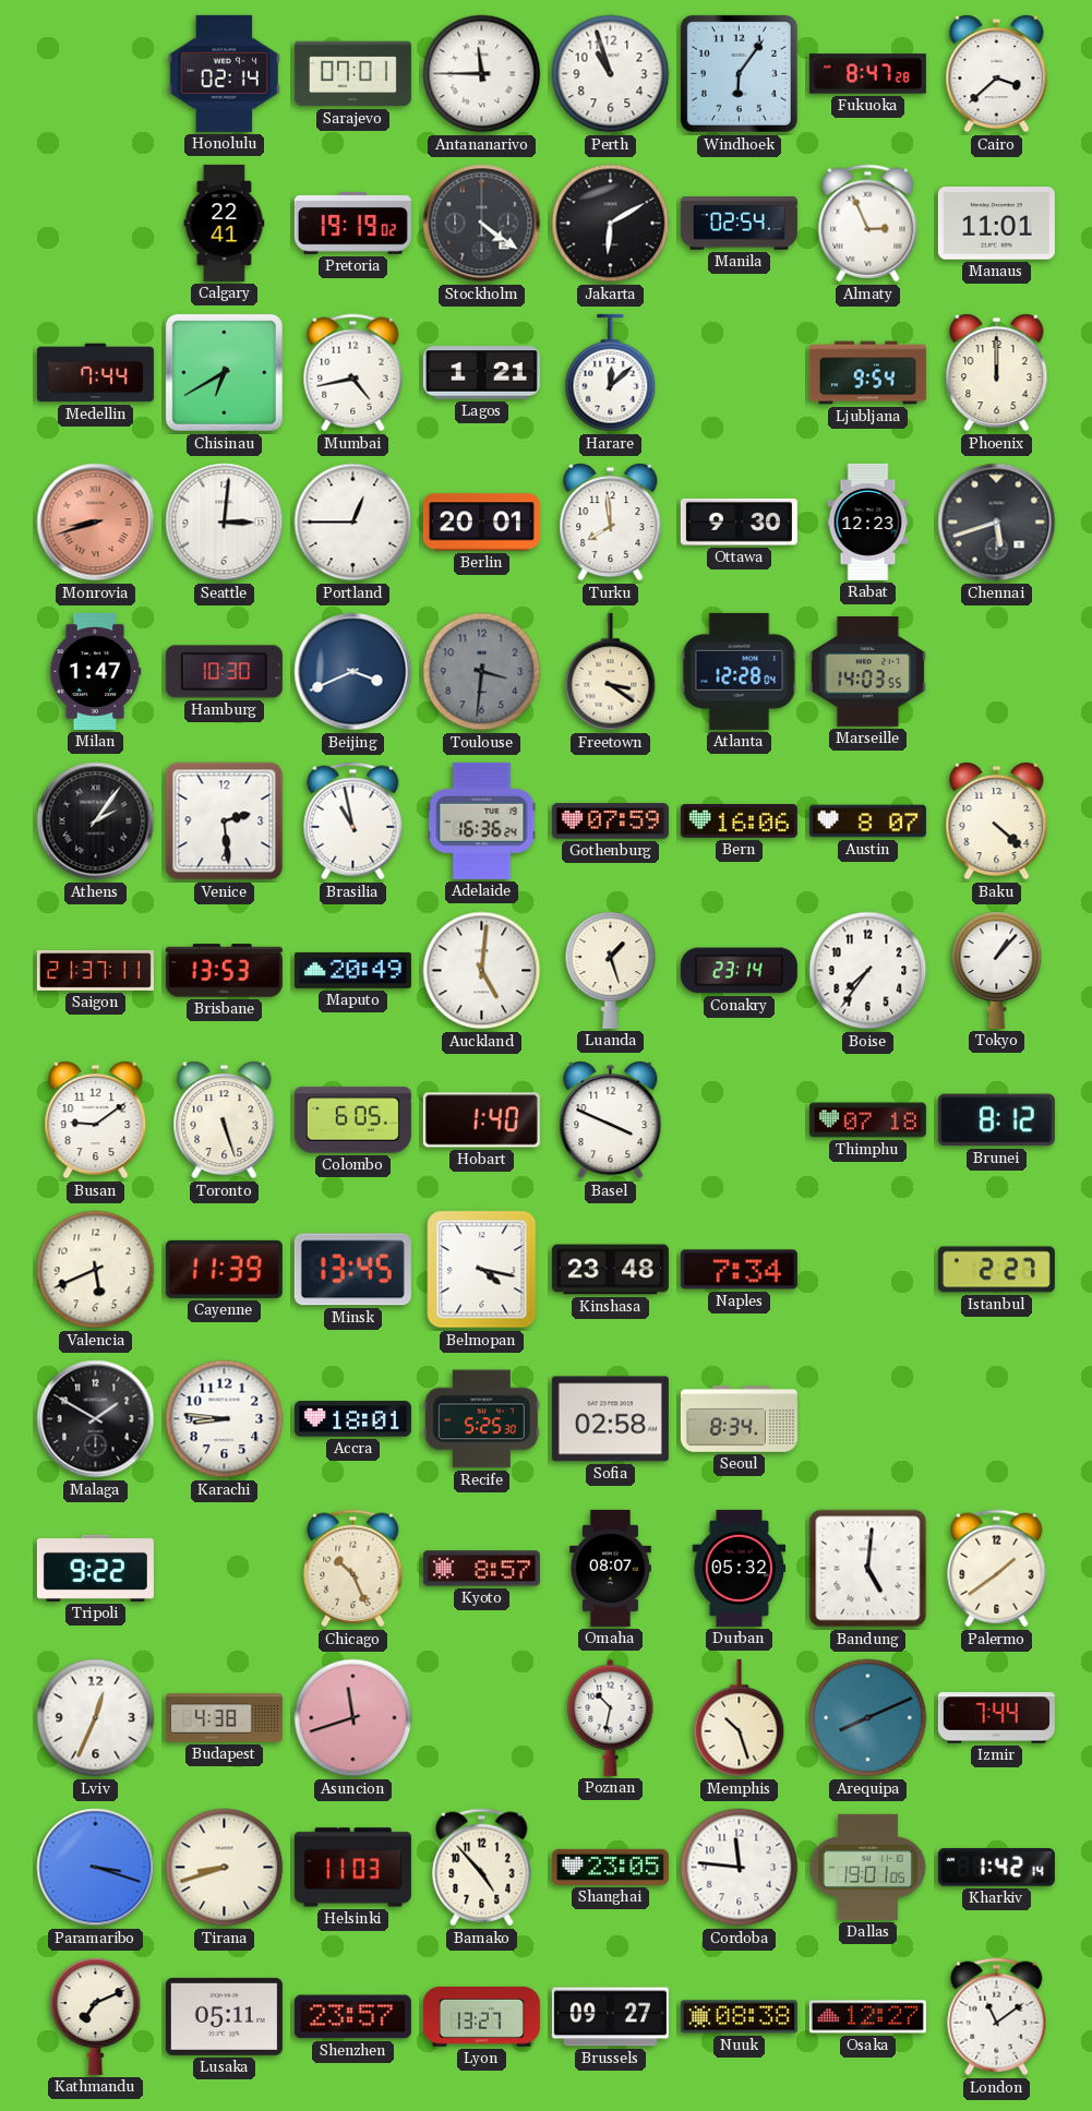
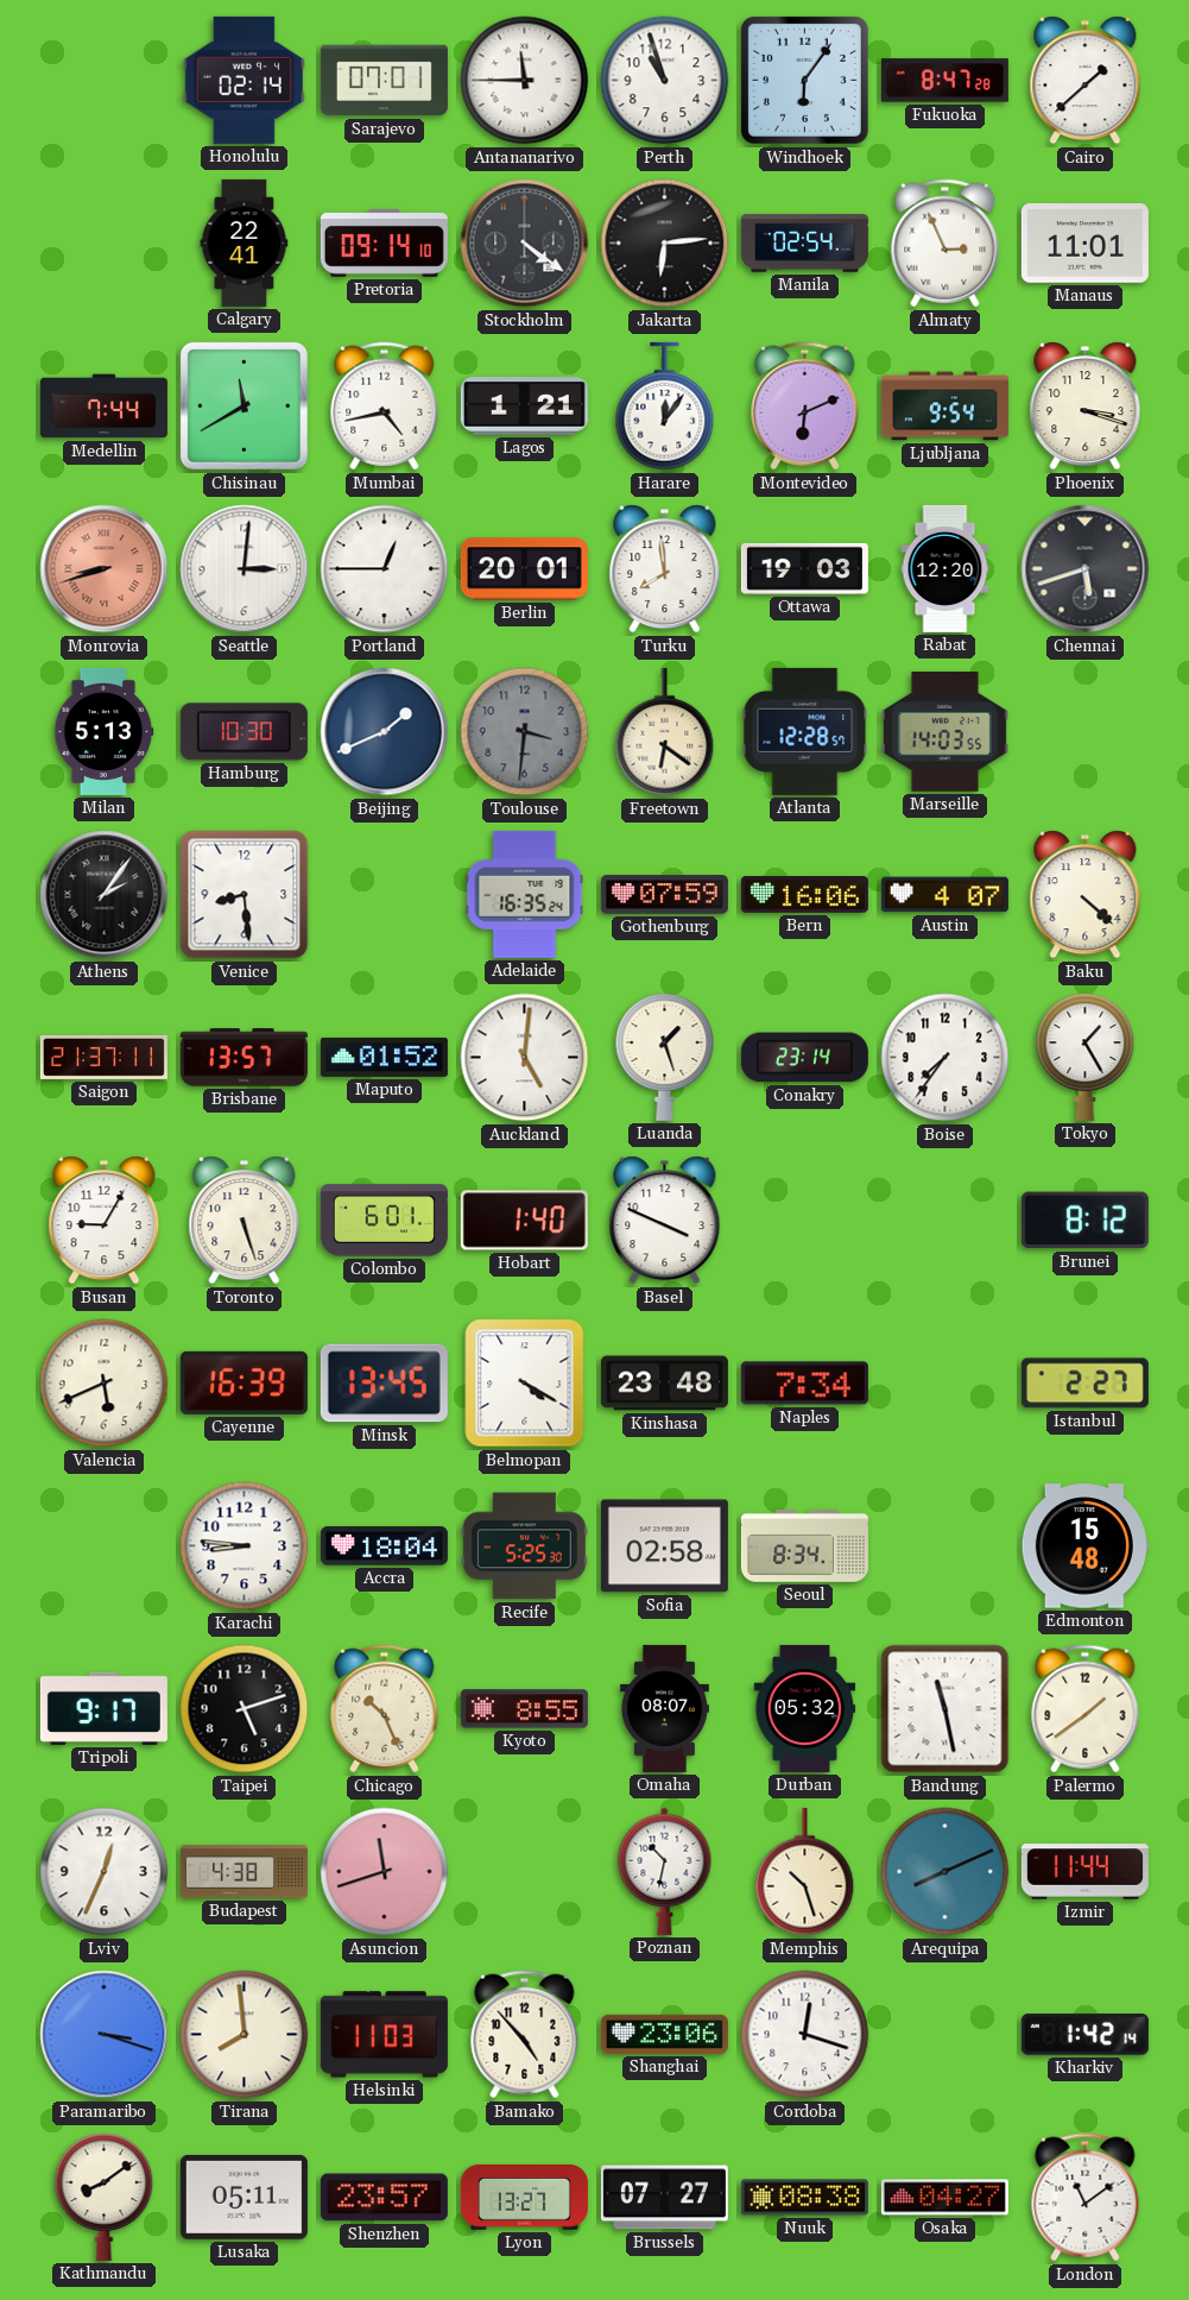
Cairo: 3:38 -> 1:38
Pretoria: 19:19 -> 09:14
Jakarta: 6:10 -> 6:14
Chisinau: 6:40 -> 11:40
Harare: 12:08 -> 12:06
Montevideo: none -> 6:11
Phoenix: 12:00 -> 3:18
Ottawa: 9:30 -> 19:03
Rabat: 12:23 -> 12:20
Milan: 1:47 -> 5:13
Beijing: 3:41 -> 1:41
Freetown: 3:21 -> 6:21
Atlanta: 12:28:04 -> 12:28:57
Venice: 2:29 -> 8:29
Brasilia: 10:58 -> none
Adelaide: 16:36 -> 16:35
Austin: 8:07 -> 4:07
Brisbane: 13:53 -> 13:57
Maputo: 20:49 -> 01:52
Tokyo: 1:07 -> 1:25
Busan: 9:09 -> 9:05
Colombo: 6:05 -> 6:01
Thimphu: 07:18 -> none
Cayenne: 11:39 -> 16:39
Belmopan: 4:17 -> 4:20
Malaga: 1:50 -> none
Accra: 18:01 -> 18:04
Edmonton: none -> 15:48
Tripoli: 9:22 -> 9:17
Taipei: none -> 5:12
Kyoto: 8:57 -> 8:55
Bandung: 5:01 -> 11:28
Izmir: 7:44 -> 11:44
Tirana: 8:42 -> 7:59
Shanghai: 23:05 -> 23:06
Cordoba: 11:46 -> 12:18
Dallas: 19:01 -> none
Kathmandu: 7:11 -> 8:09
Brussels: 09:27 -> 07:27
Osaka: 12:27 -> 04:27
